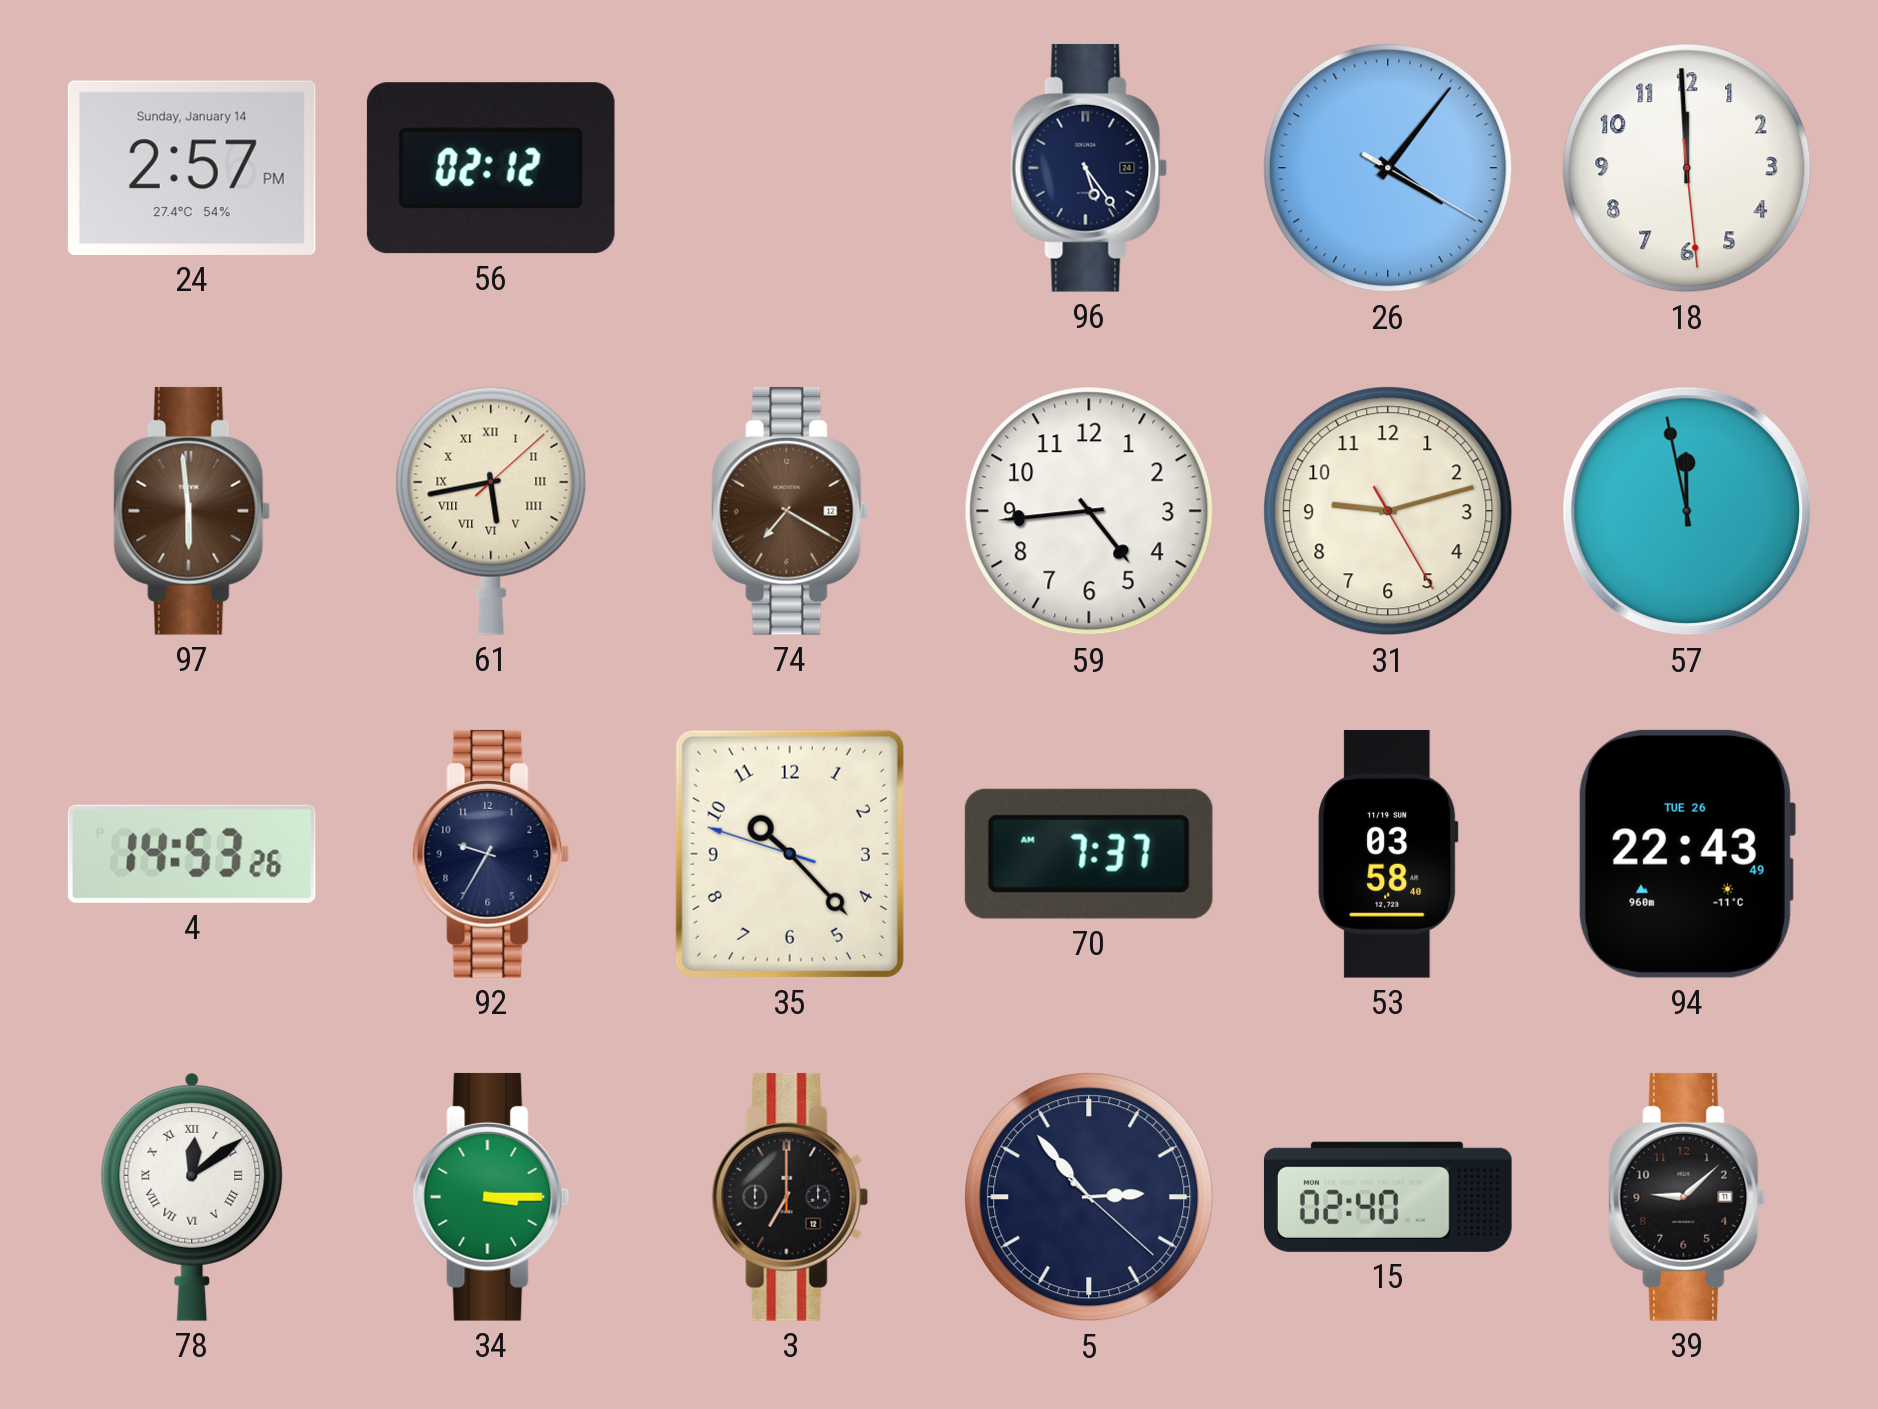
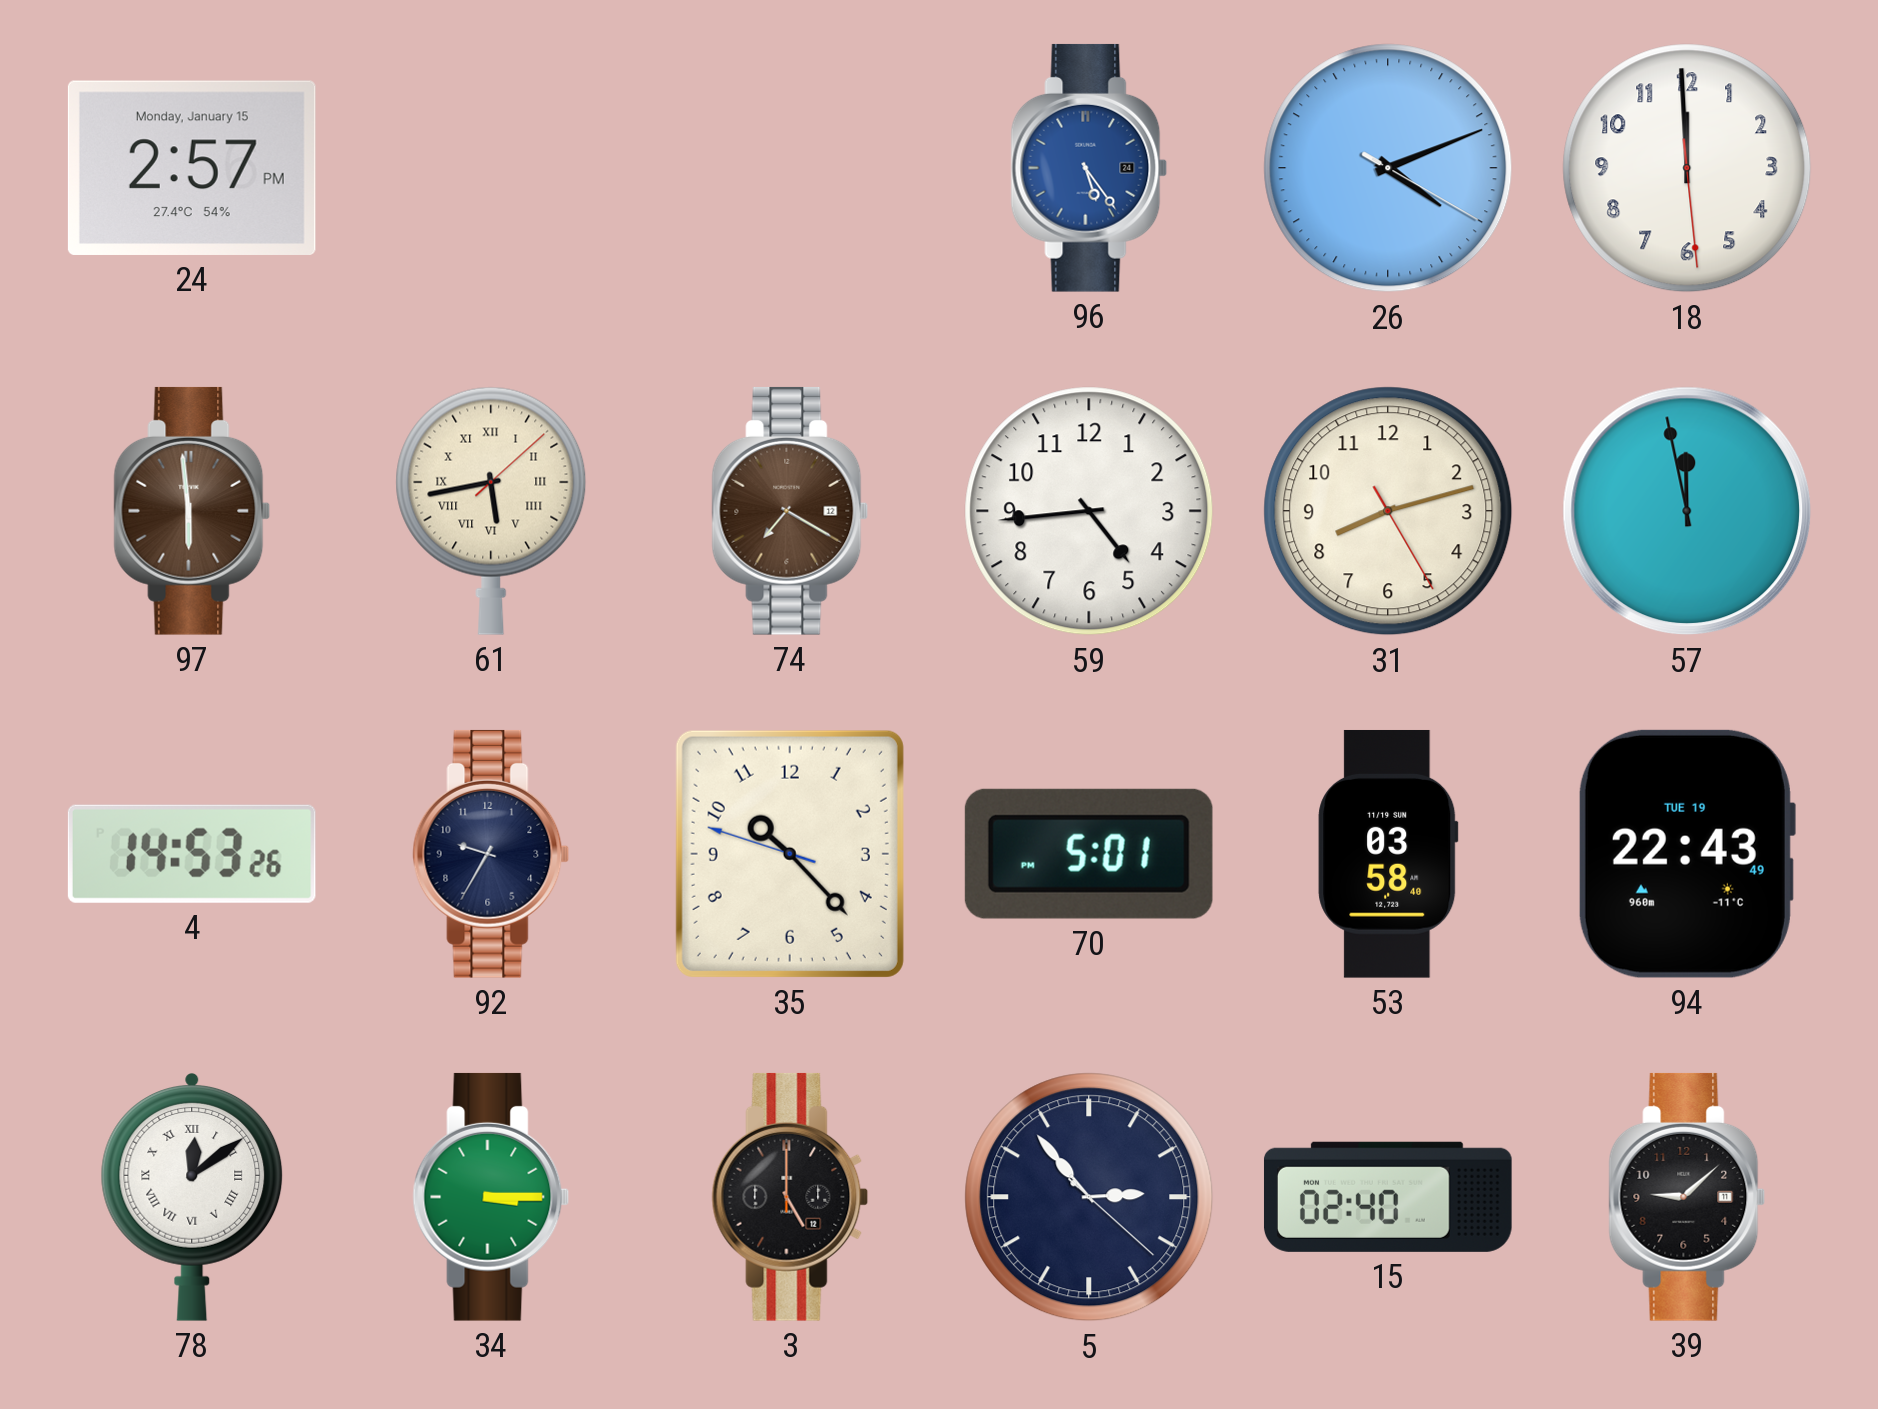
24 date: Sunday, January 14 -> Monday, January 15
56: 02:12 -> none
96 dial: navy -> blue
26: 4:06 -> 4:11
31: 9:12 -> 8:12
70: 7:37 -> 5:01
94 date: TUE 26 -> TUE 19
3: 7:00 -> 5:00
